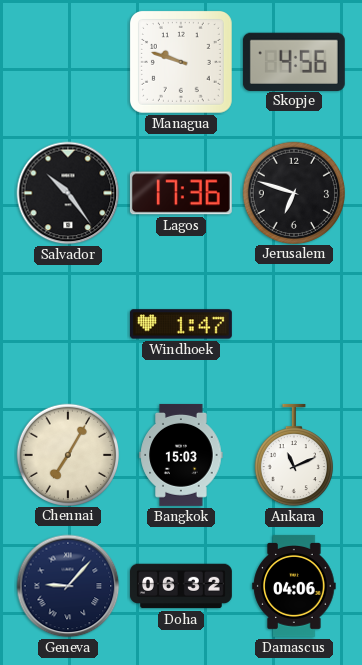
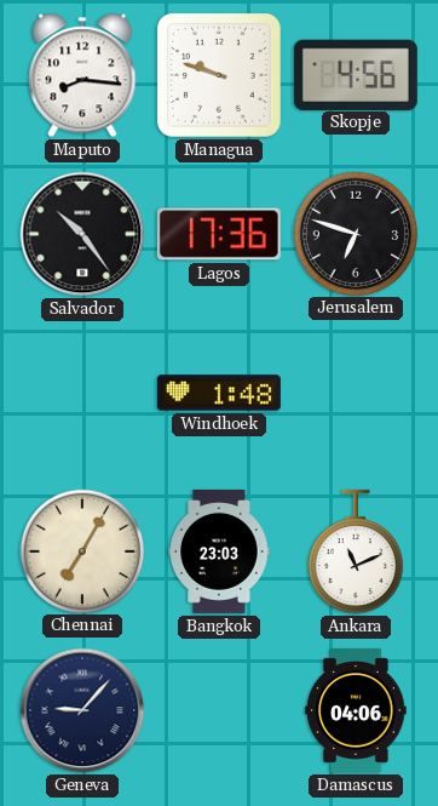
Maputo: none -> 8:16
Windhoek: 1:47 -> 1:48
Bangkok: 15:03 -> 23:03
Doha: 06:32 -> none
